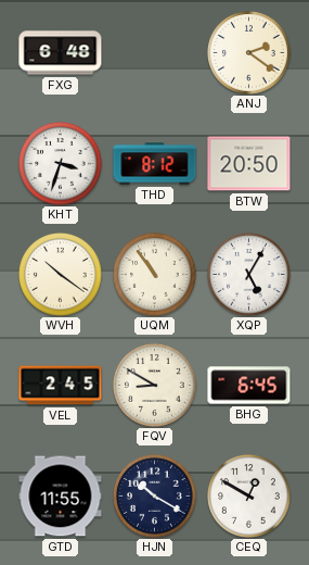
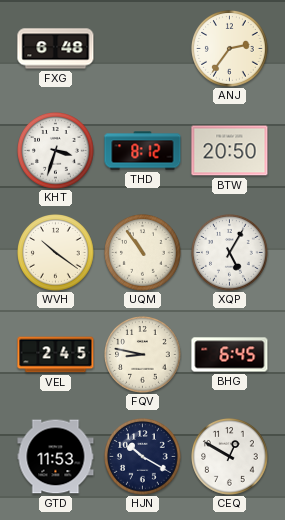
ANJ: 2:21 -> 2:36
FQV: 8:50 -> 8:47
GTD: 11:55 -> 11:53
